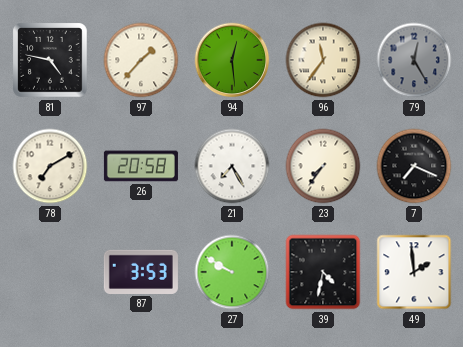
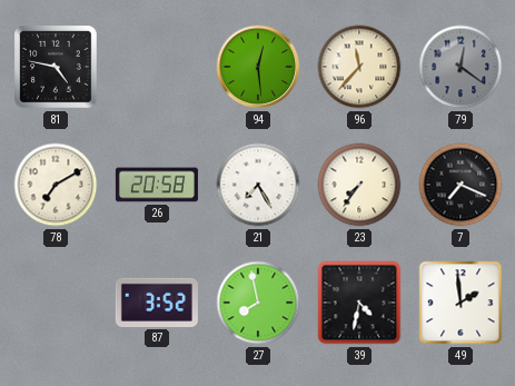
97: 1:37 -> none
96: 11:36 -> 11:37
79: 12:25 -> 12:21
87: 3:53 -> 3:52
27: 9:50 -> 7:58
